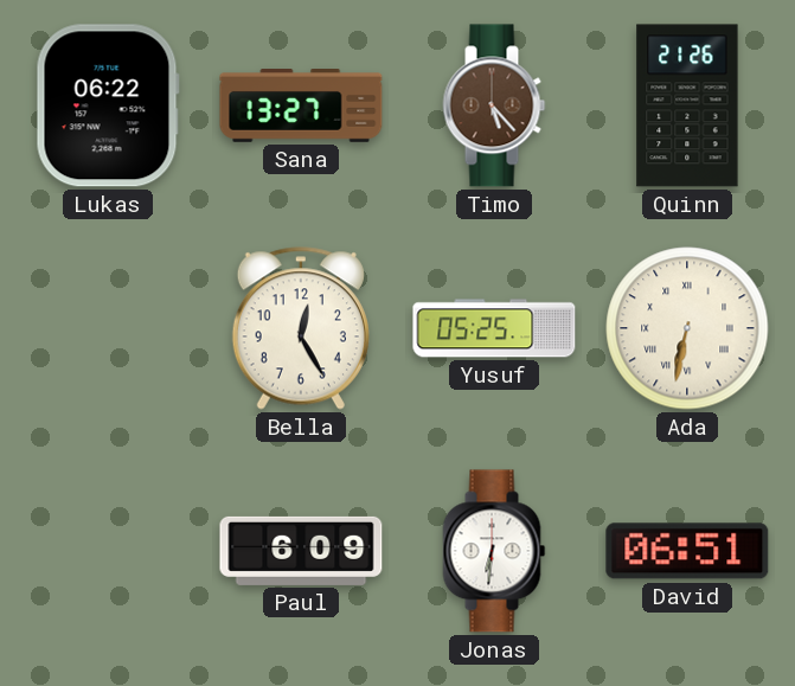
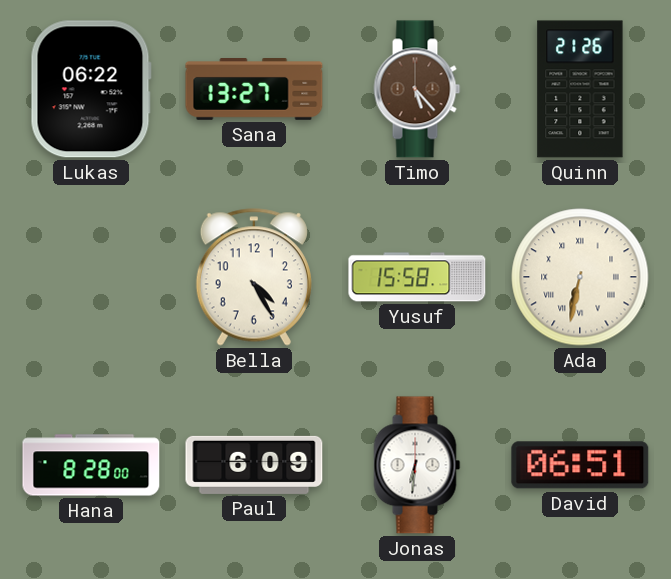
Bella: 12:25 -> 4:25
Yusuf: 05:25 -> 15:58
Hana: none -> 8:28
